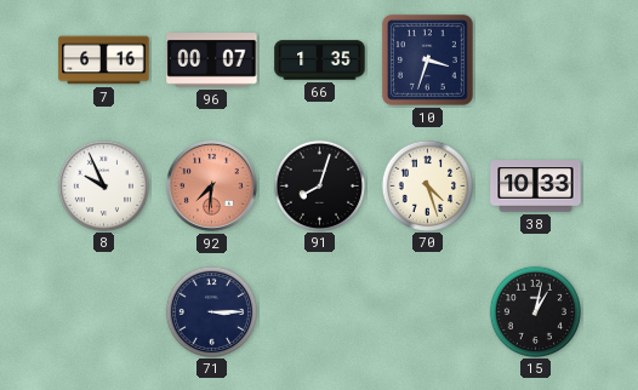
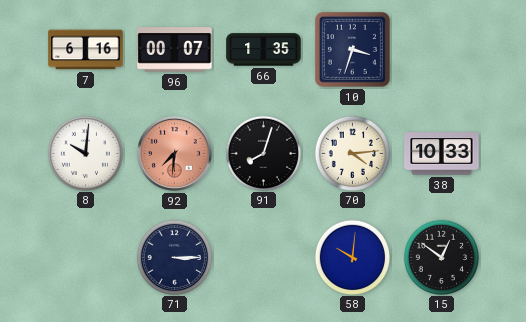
8: 9:56 -> 10:01
70: 4:27 -> 4:14
58: none -> 10:01
15: 1:02 -> 12:51
